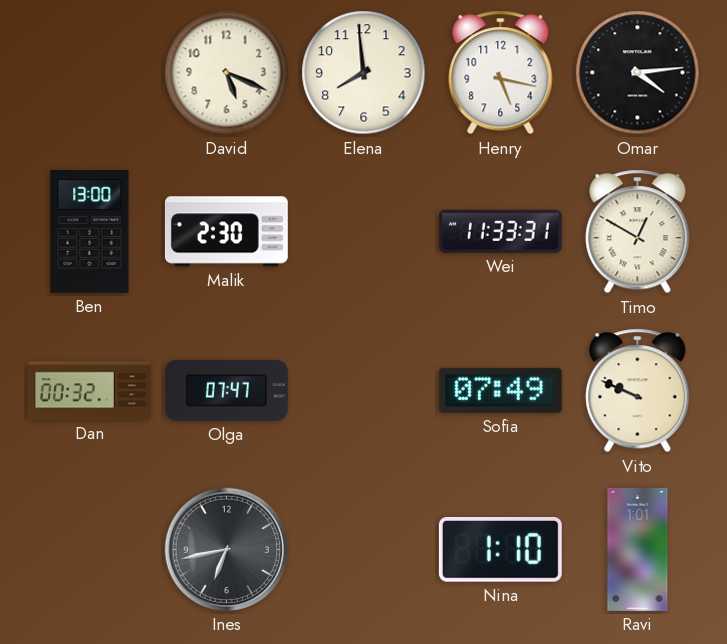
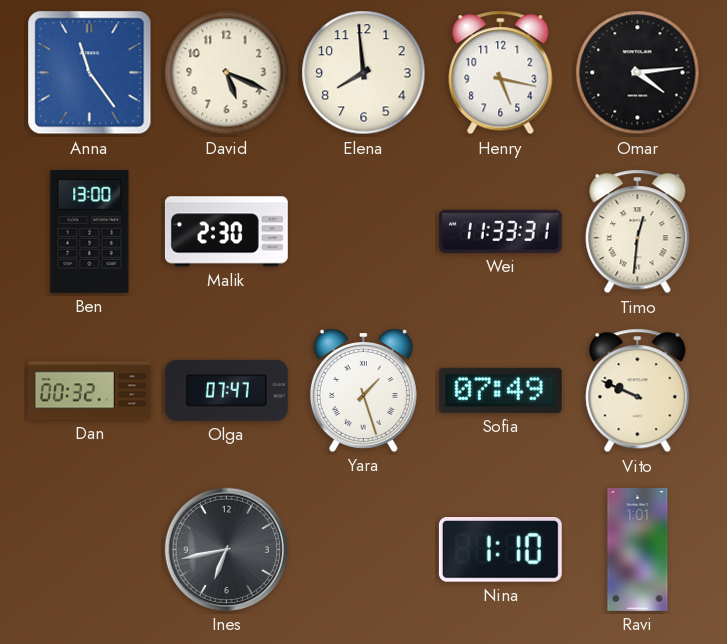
Anna: none -> 11:24
Timo: 12:50 -> 12:31
Yara: none -> 1:27
